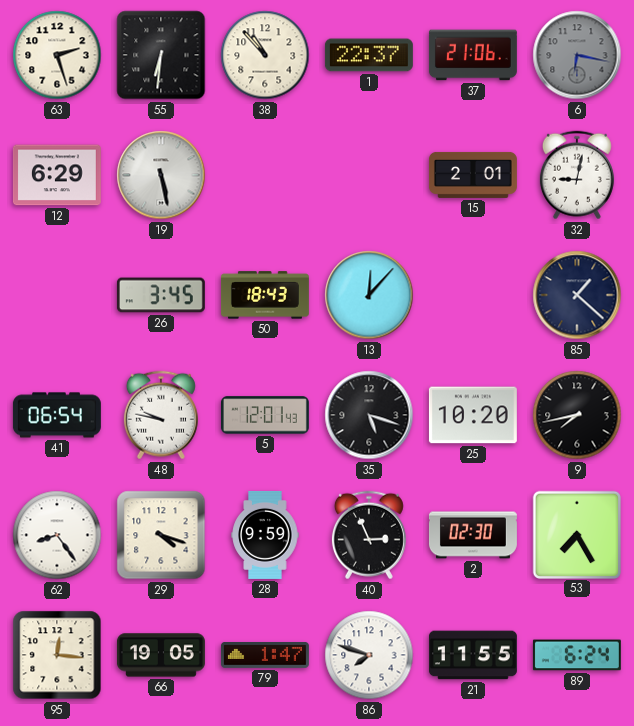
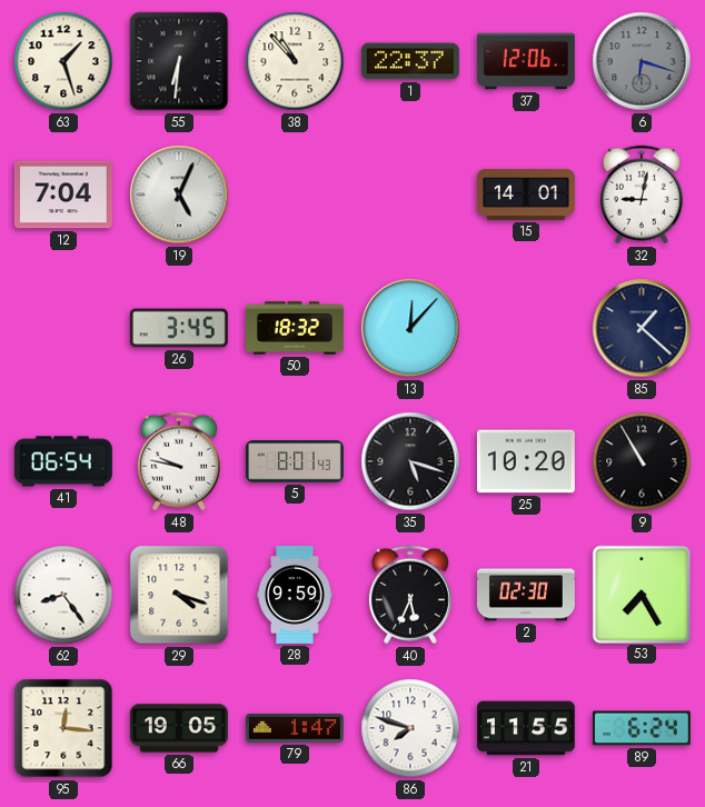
63: 2:27 -> 1:27
37: 21:06 -> 12:06
6: 6:17 -> 6:18
12: 6:29 -> 7:04
19: 5:28 -> 5:04
15: 2:01 -> 14:01
50: 18:43 -> 18:32
5: 12:01 -> 8:01
9: 7:43 -> 10:55
40: 2:56 -> 5:34
